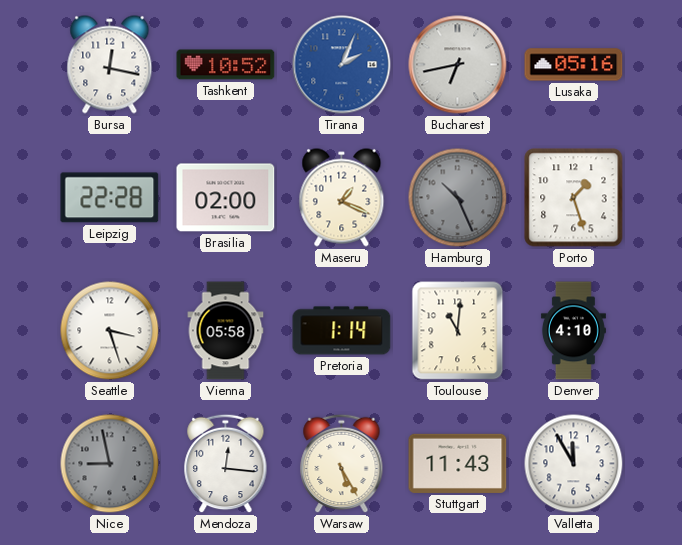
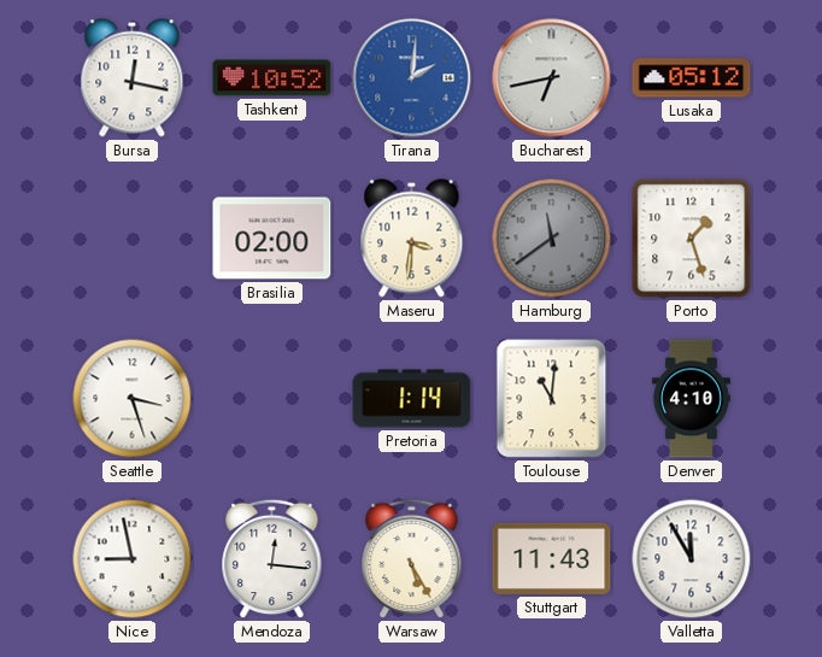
Tirana: 2:04 -> 2:01
Lusaka: 05:16 -> 05:12
Leipzig: 22:28 -> none
Maseru: 1:19 -> 3:31
Hamburg: 10:26 -> 11:39
Vienna: 05:58 -> none
Nice dial: grey -> white
